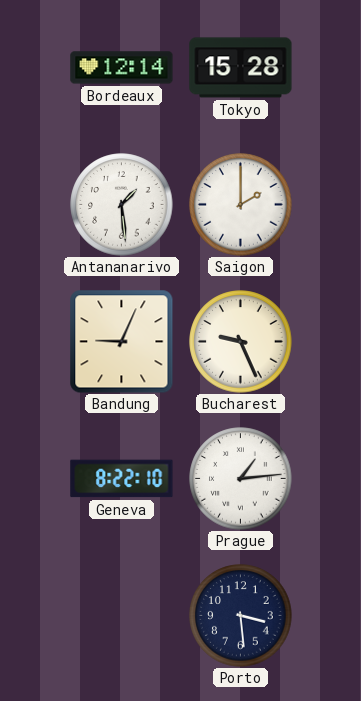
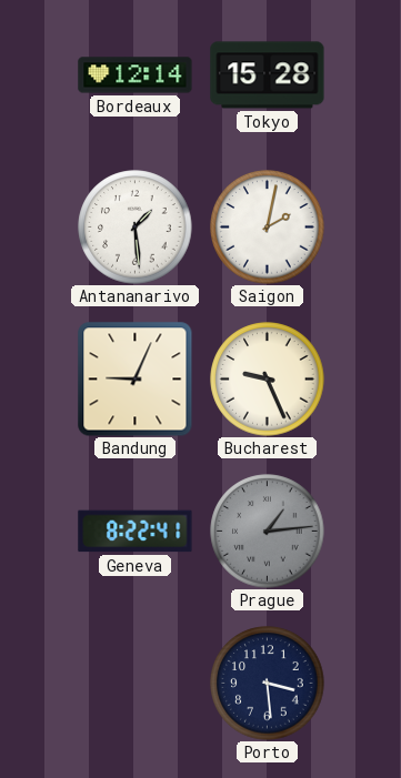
Saigon: 2:00 -> 2:02
Geneva: 8:22:10 -> 8:22:41
Prague dial: white -> grey
